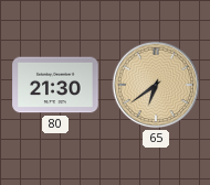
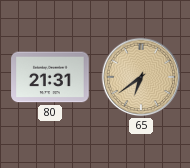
80: 21:30 -> 21:31
